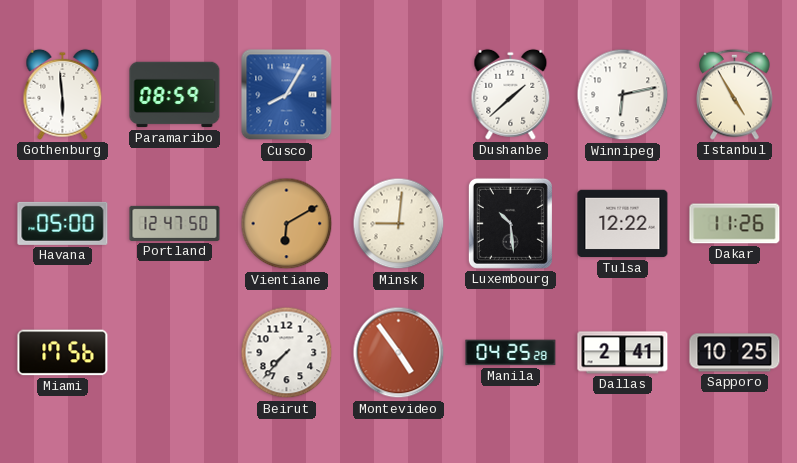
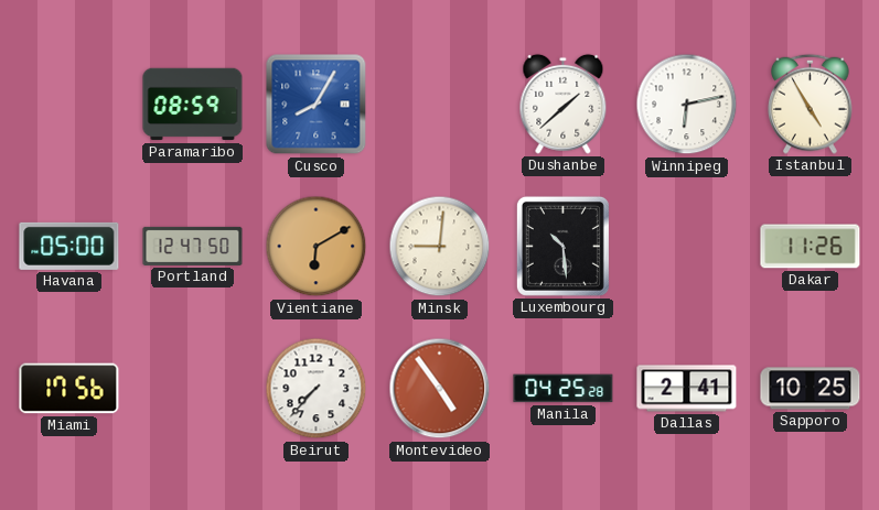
Gothenburg: 5:59 -> none
Tulsa: 12:22 -> none
